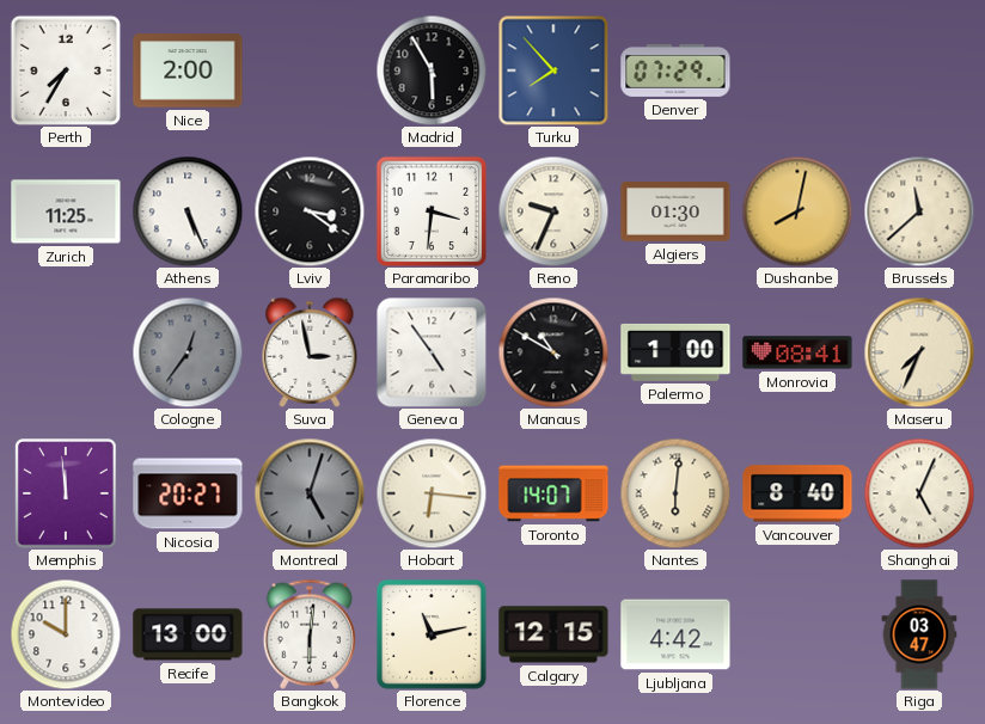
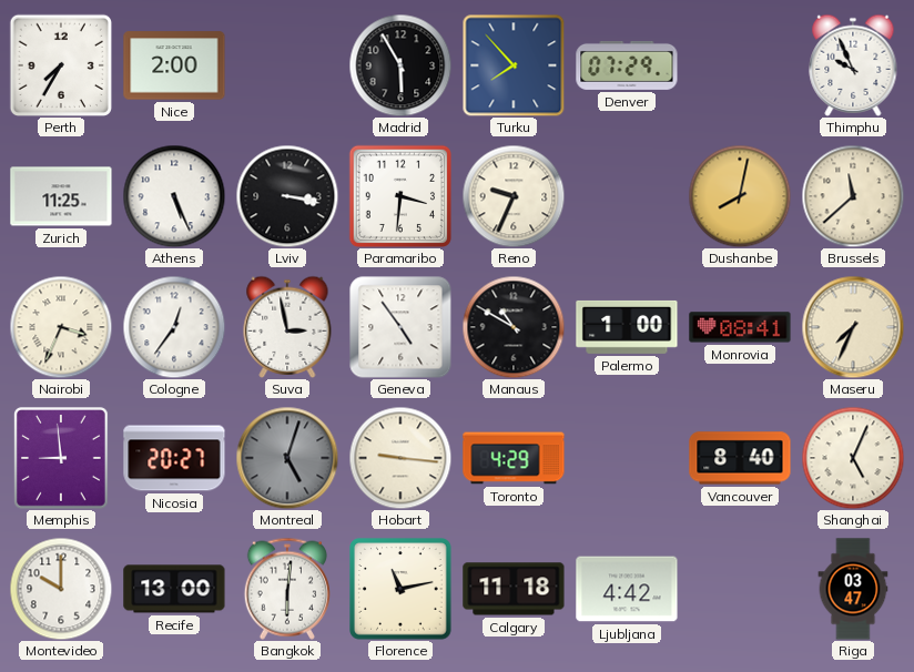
Thimphu: none -> 9:56
Lviv: 3:21 -> 3:17
Algiers: 01:30 -> none
Nairobi: none -> 3:34
Cologne dial: grey -> white
Memphis: 11:59 -> 8:59
Hobart: 6:16 -> 9:16
Toronto: 14:07 -> 4:29
Nantes: 6:01 -> none
Calgary: 12:15 -> 11:18
